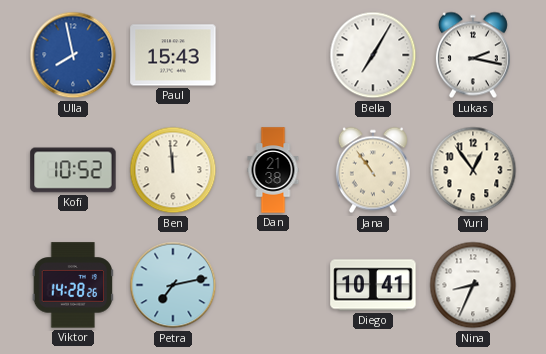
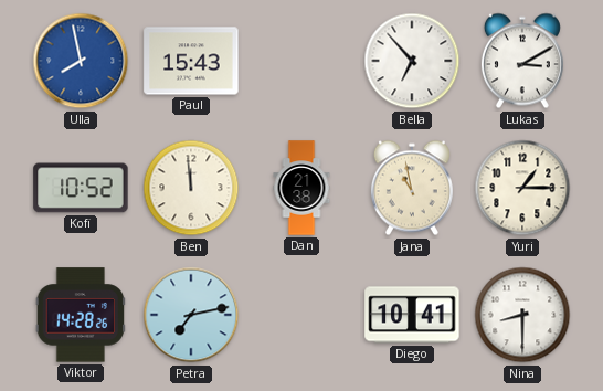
Bella: 7:05 -> 6:53
Lukas: 2:17 -> 3:10
Jana: 10:54 -> 10:58
Yuri: 12:54 -> 1:15
Nina: 8:34 -> 8:30
